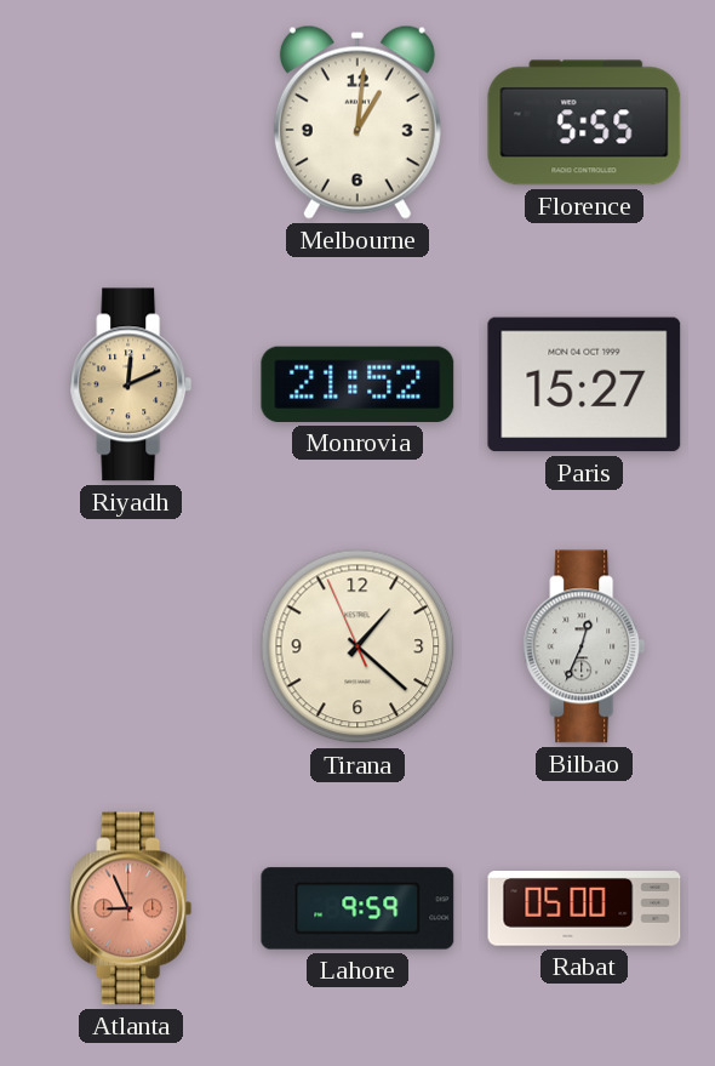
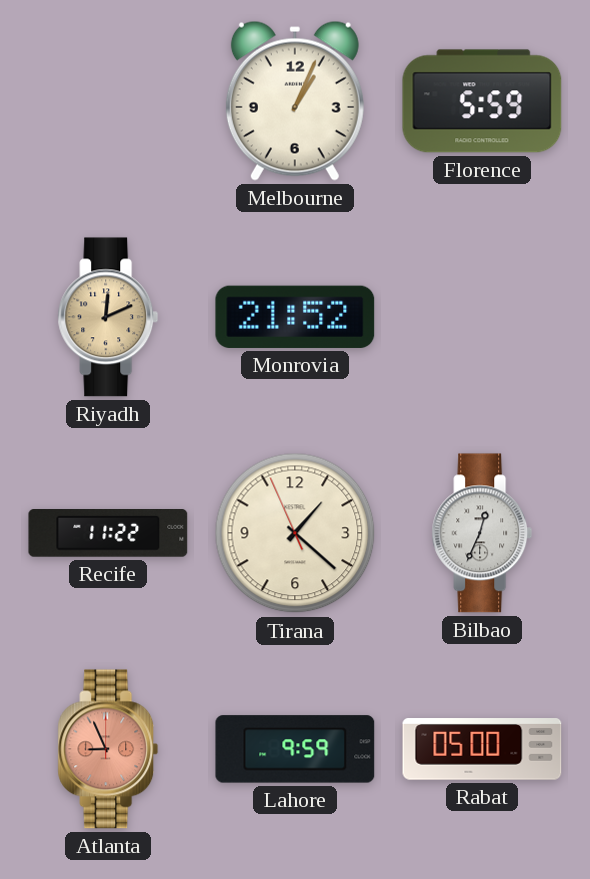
Melbourne: 1:01 -> 1:04
Florence: 5:55 -> 5:59
Paris: 15:27 -> none
Recife: none -> 11:22
